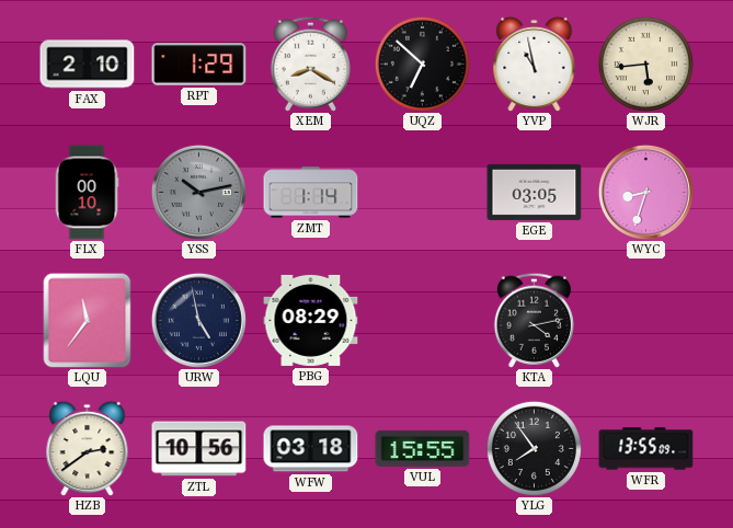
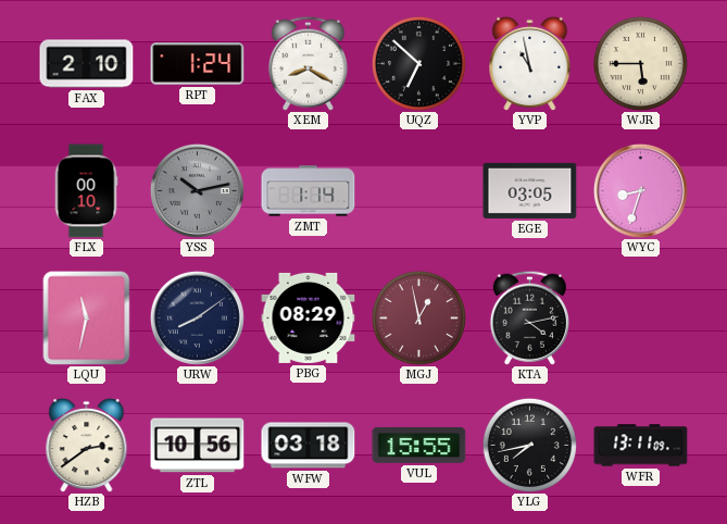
RPT: 1:29 -> 1:24
WJR: 5:44 -> 5:45
LQU: 11:36 -> 11:32
URW: 4:58 -> 8:09
MGJ: none -> 12:58
YLG: 7:54 -> 7:43
WFR: 13:55 -> 13:11
